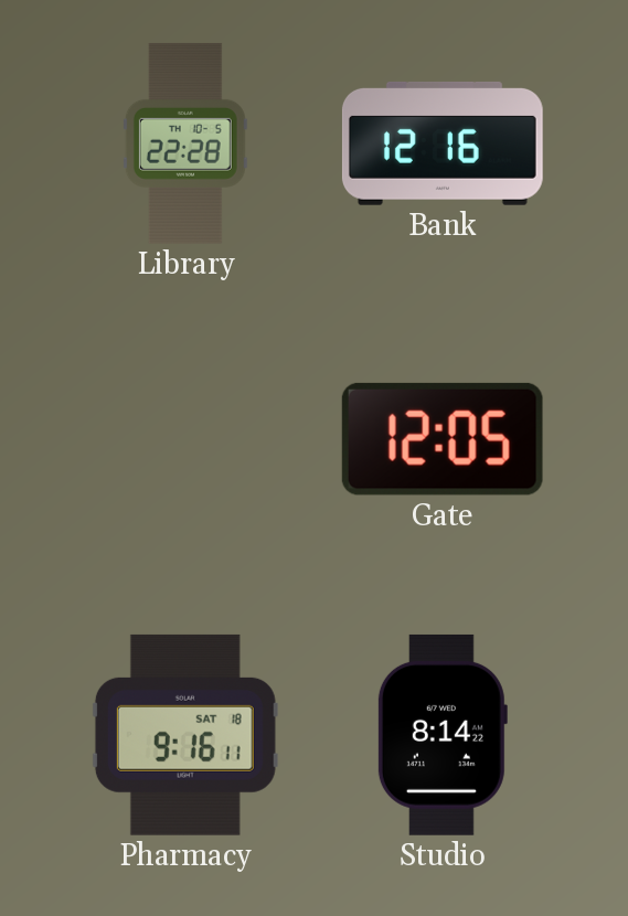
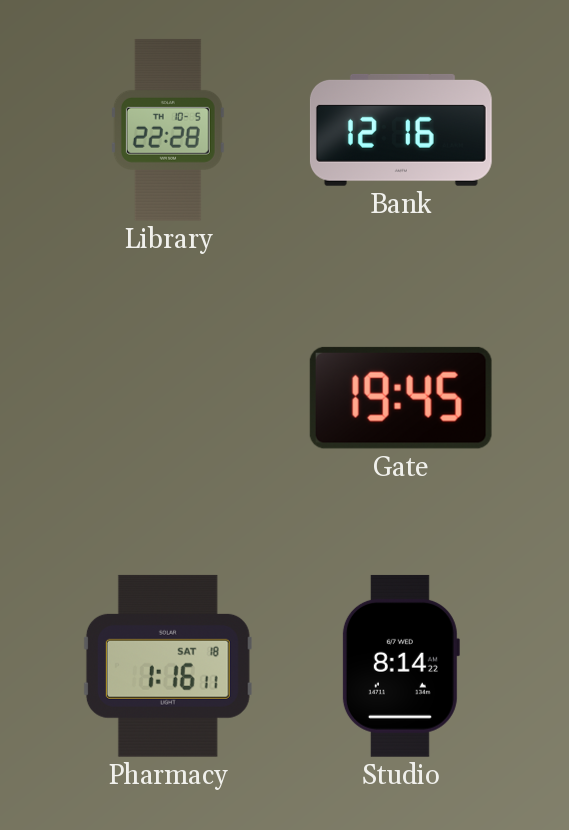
Gate: 12:05 -> 19:45
Pharmacy: 9:16 -> 1:16
